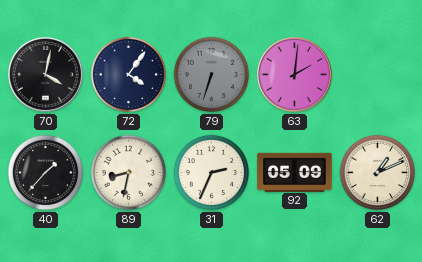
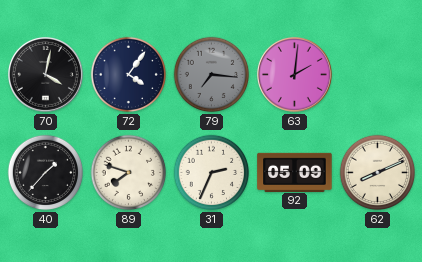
79: 6:33 -> 7:16
89: 8:32 -> 7:48
62: 1:11 -> 8:11
